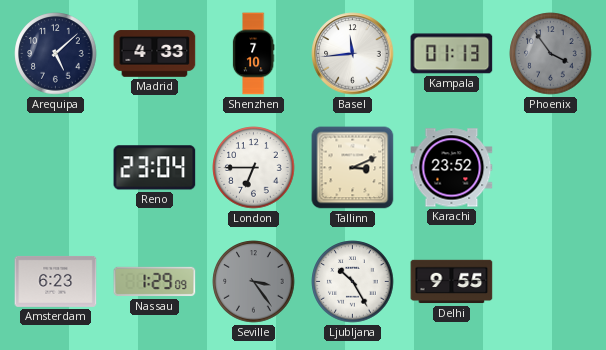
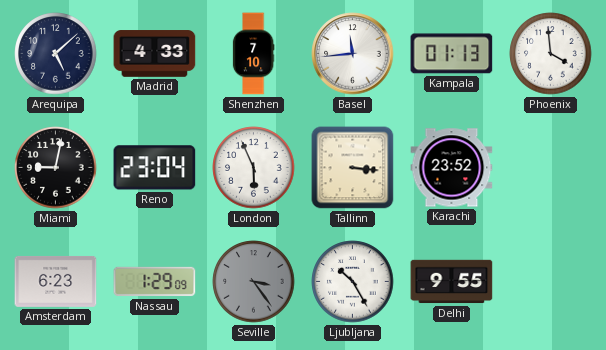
Phoenix: 3:54 -> 3:59
Phoenix dial: grey -> white
Miami: none -> 9:02
London: 6:45 -> 5:56
Tallinn: 3:11 -> 3:16
